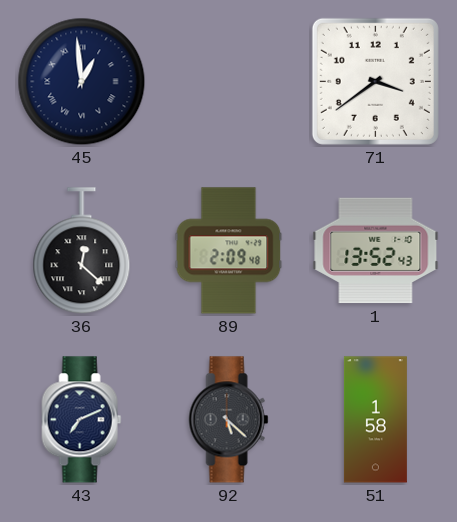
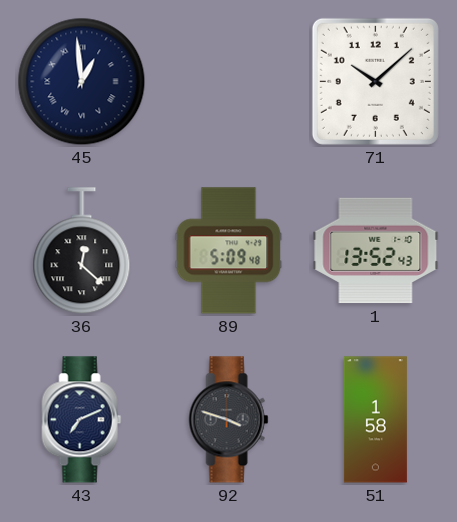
71: 3:39 -> 10:08
89: 2:09 -> 5:09
92: 5:22 -> 3:48
